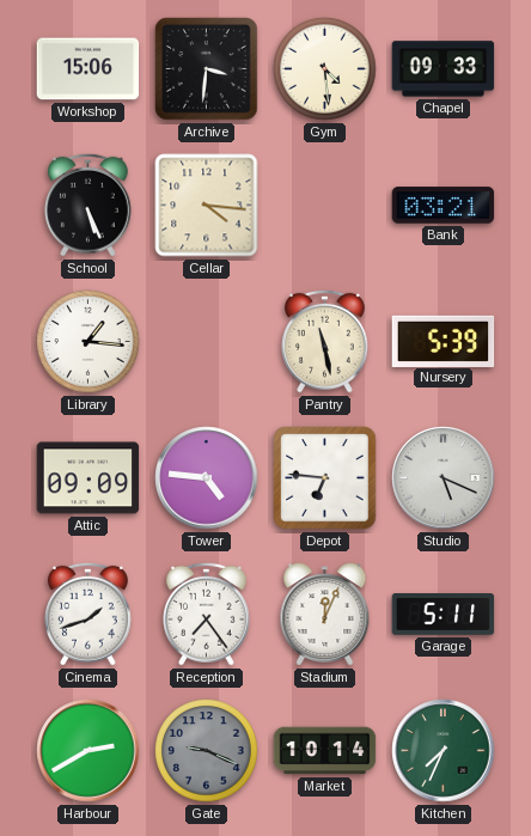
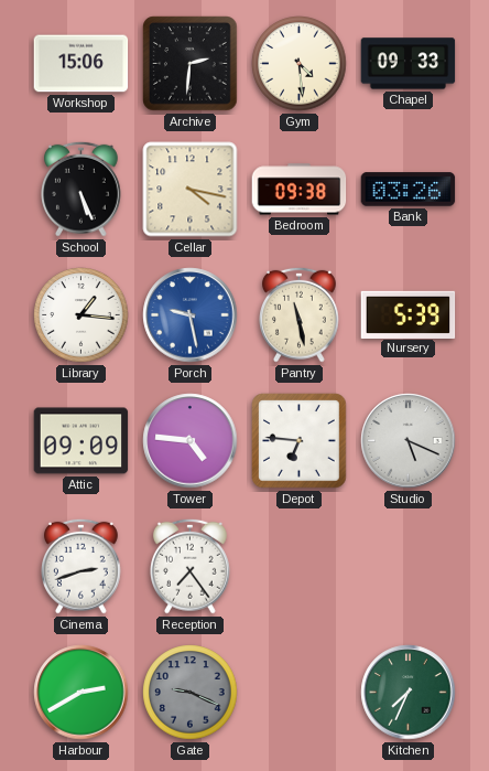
Archive: 3:31 -> 2:31
Cellar: 4:16 -> 4:17
Bedroom: none -> 09:38
Bank: 03:21 -> 03:26
Porch: none -> 9:28
Cinema: 1:42 -> 2:42
Stadium: 12:04 -> none
Garage: 5:11 -> none
Market: 10:14 -> none
